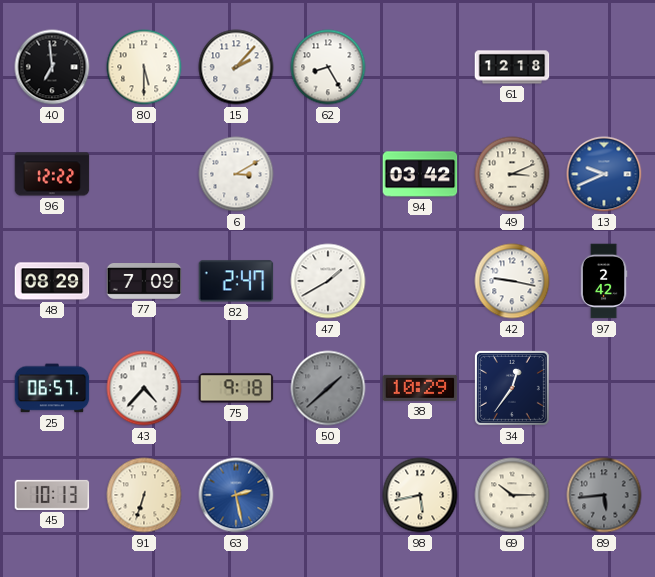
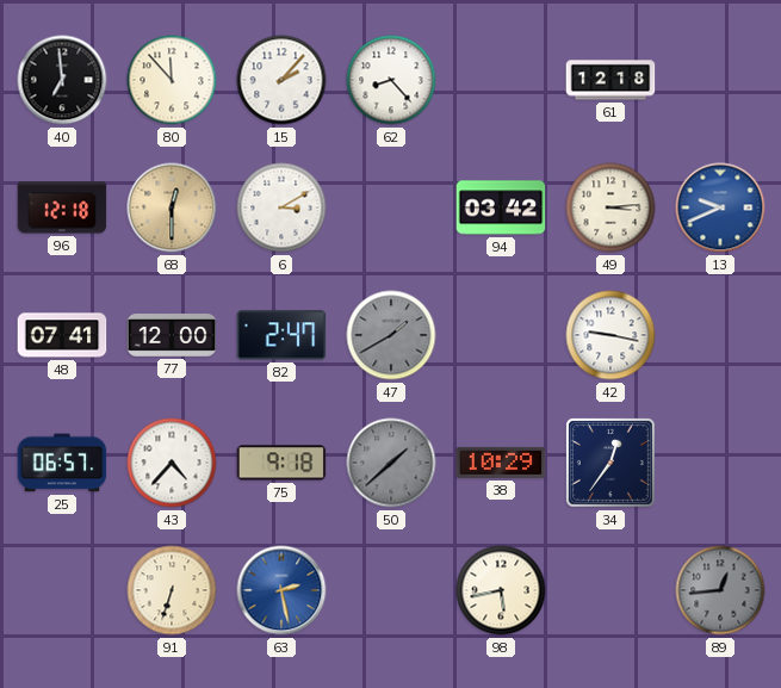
80: 5:30 -> 11:53
62: 8:25 -> 8:23
96: 12:22 -> 12:18
68: none -> 12:30
49: 3:11 -> 3:14
48: 08:29 -> 07:41
77: 7:09 -> 12:00
47 dial: white -> grey
97: 2:42 -> none
45: 10:13 -> none
69: 10:15 -> none
89: 5:44 -> 12:44
